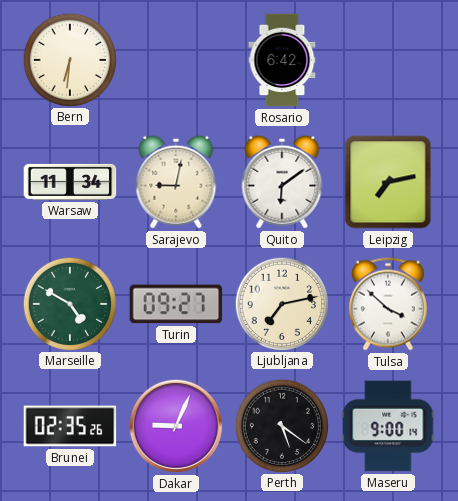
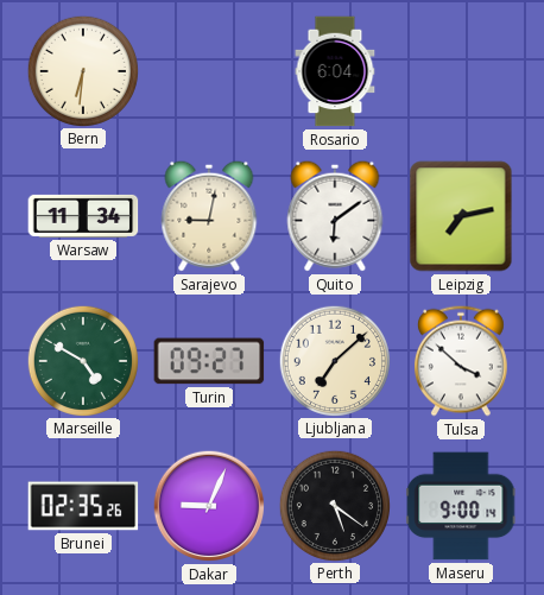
Rosario: 6:42 -> 6:04
Ljubljana: 7:13 -> 7:08
